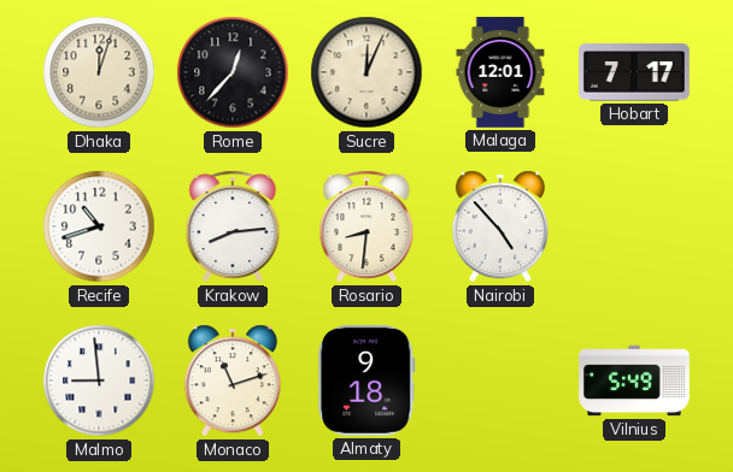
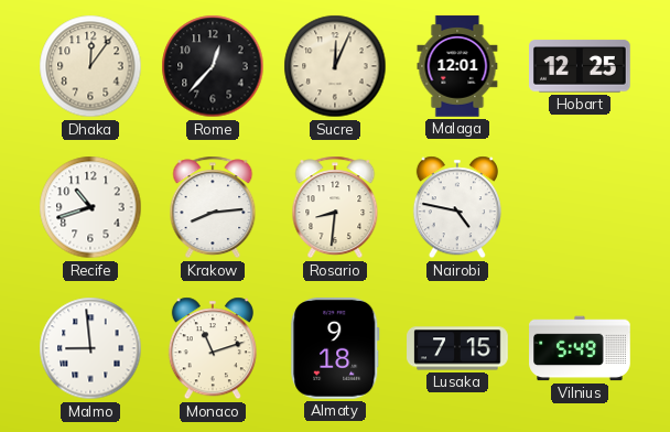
Dhaka: 12:03 -> 12:06
Hobart: 7:17 -> 12:25
Nairobi: 4:53 -> 4:47
Lusaka: none -> 7:15
